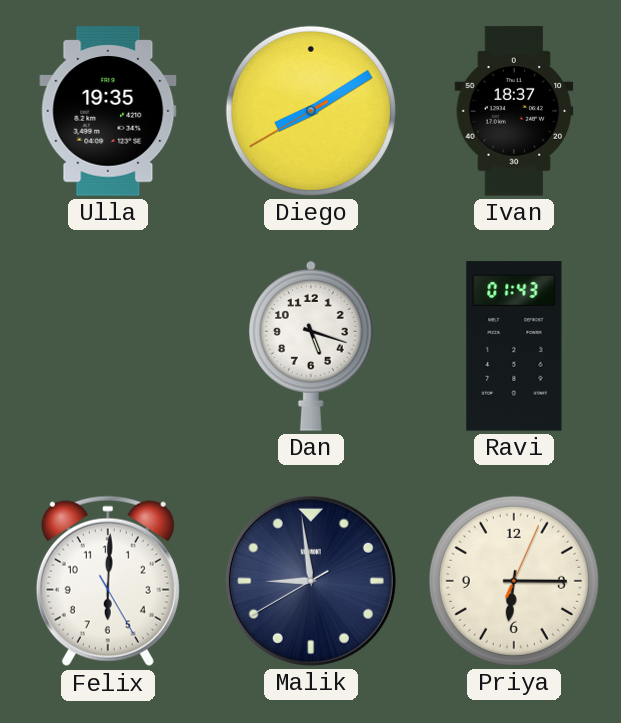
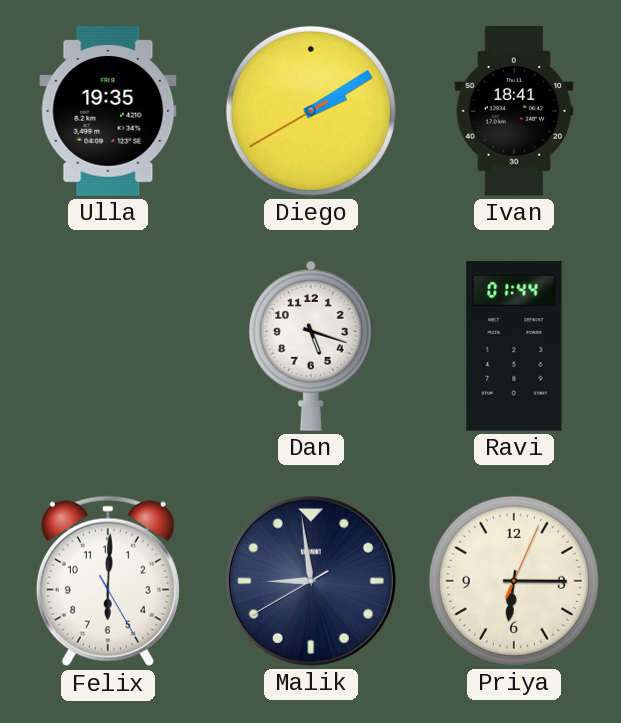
Diego: 8:09 -> 2:09
Ivan: 18:37 -> 18:41
Ravi: 01:43 -> 01:44
